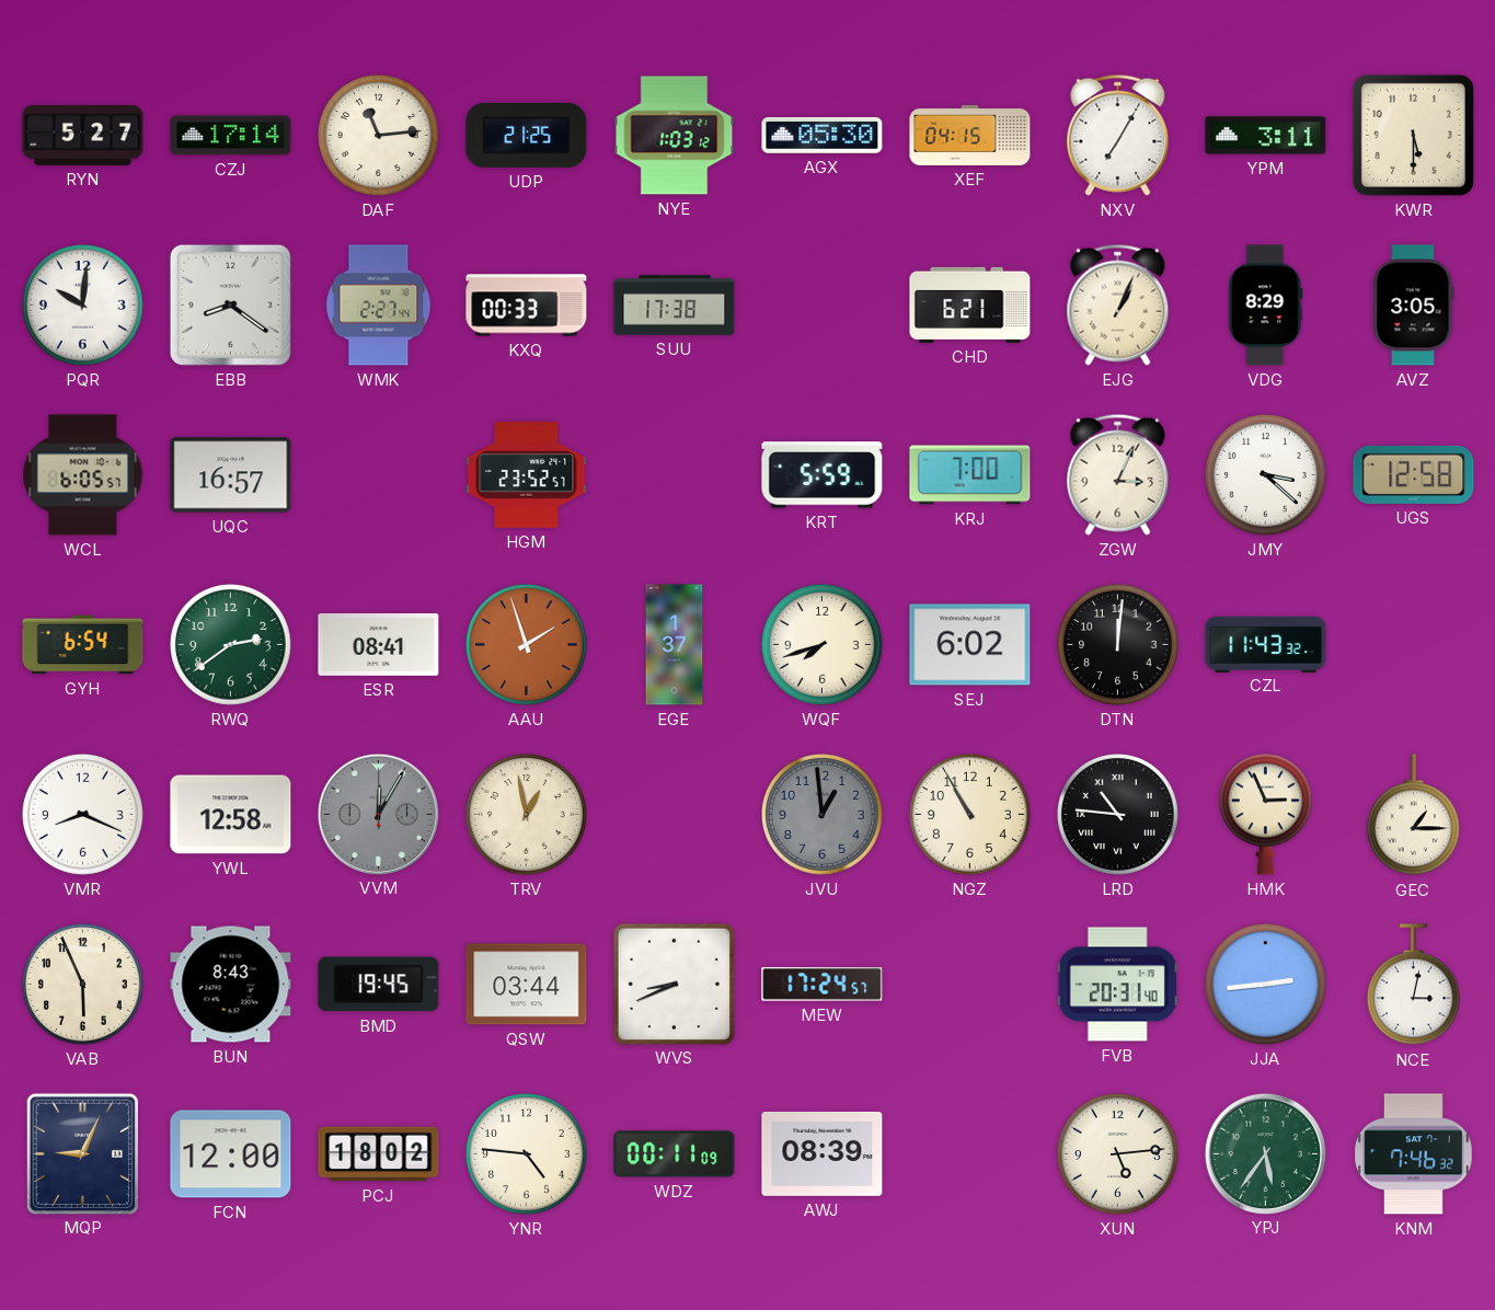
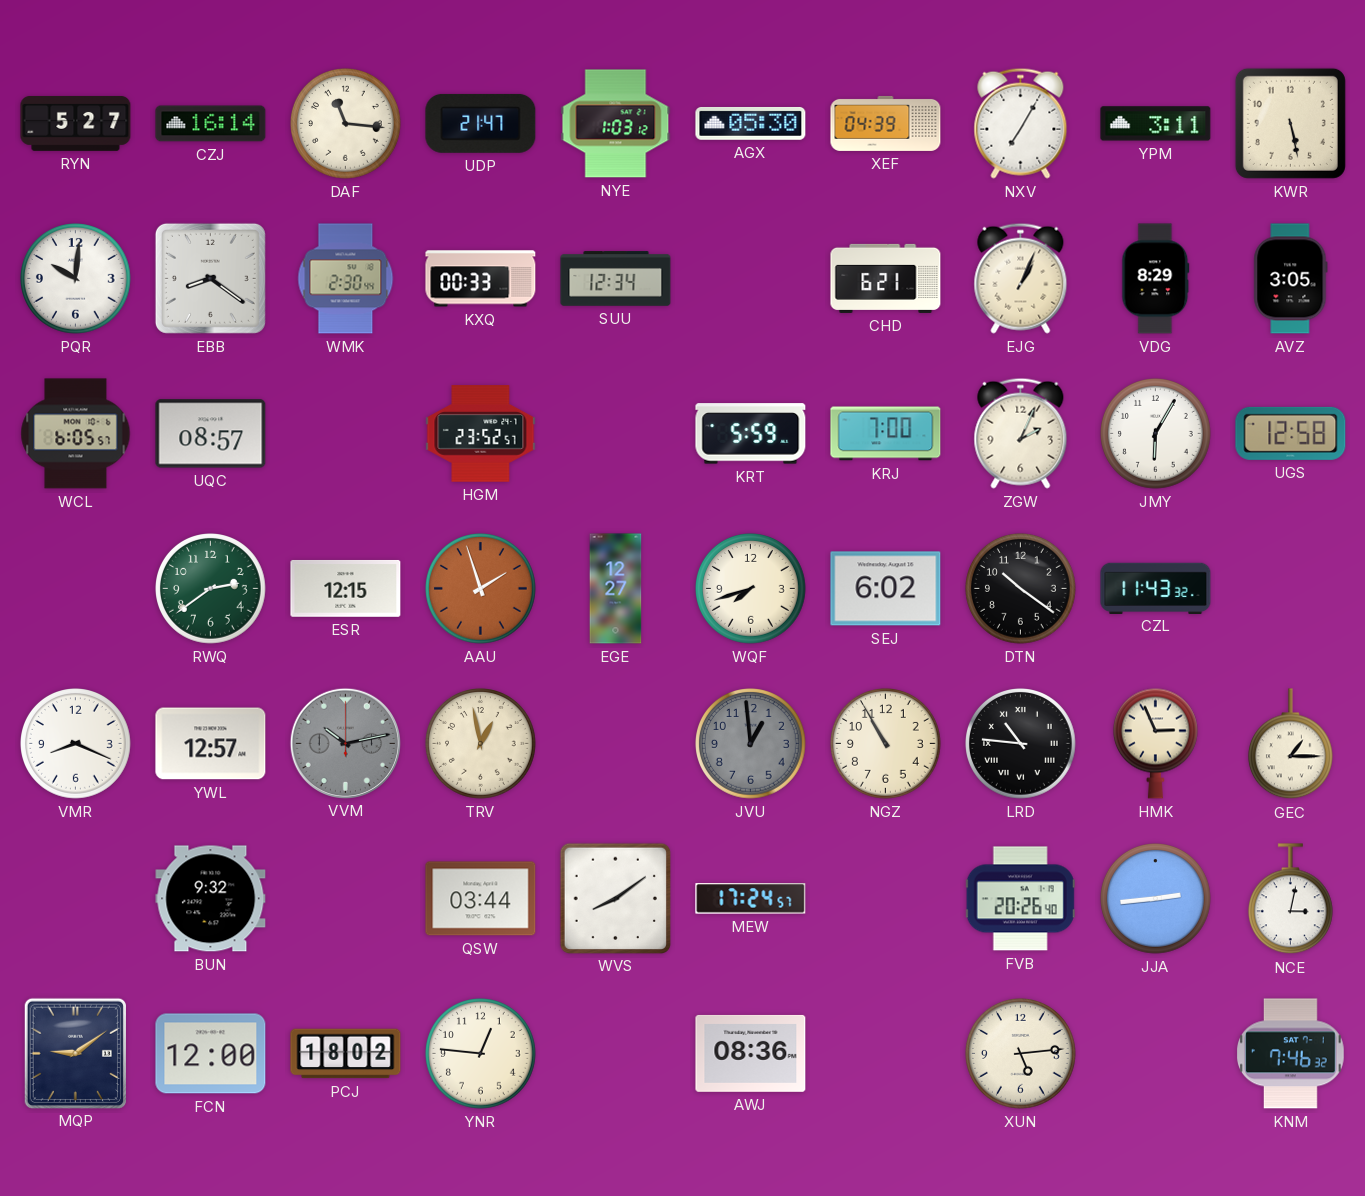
CZJ: 17:14 -> 16:14
DAF: 11:14 -> 11:16
UDP: 21:25 -> 21:47
XEF: 04:15 -> 04:39
KWR: 5:30 -> 5:28
WMK: 2:27 -> 2:30
SUU: 17:38 -> 12:34
UQC: 16:57 -> 08:57
ZGW: 3:04 -> 2:04
JMY: 3:22 -> 6:05
GYH: 6:54 -> none
ESR: 08:41 -> 12:15
EGE: 1:37 -> 12:27
DTN: 12:01 -> 10:21
YWL: 12:58 -> 12:57
VVM: 12:05 -> 10:13
VAB: 5:56 -> none
BUN: 8:43 -> 9:32
BMD: 19:45 -> none
WVS: 8:41 -> 8:09
FVB: 20:31 -> 20:26
MQP: 9:04 -> 9:09
YNR: 4:46 -> 12:46
WDZ: 00:11 -> none
AWJ: 08:39 -> 08:36
YPJ: 5:36 -> none
